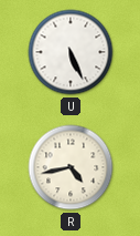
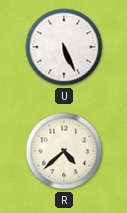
R: 4:43 -> 4:38
